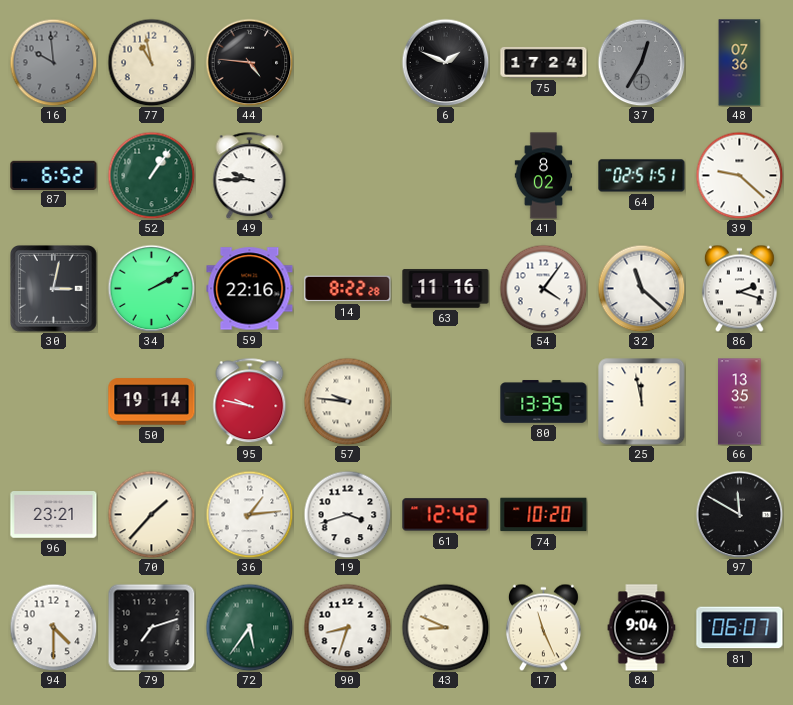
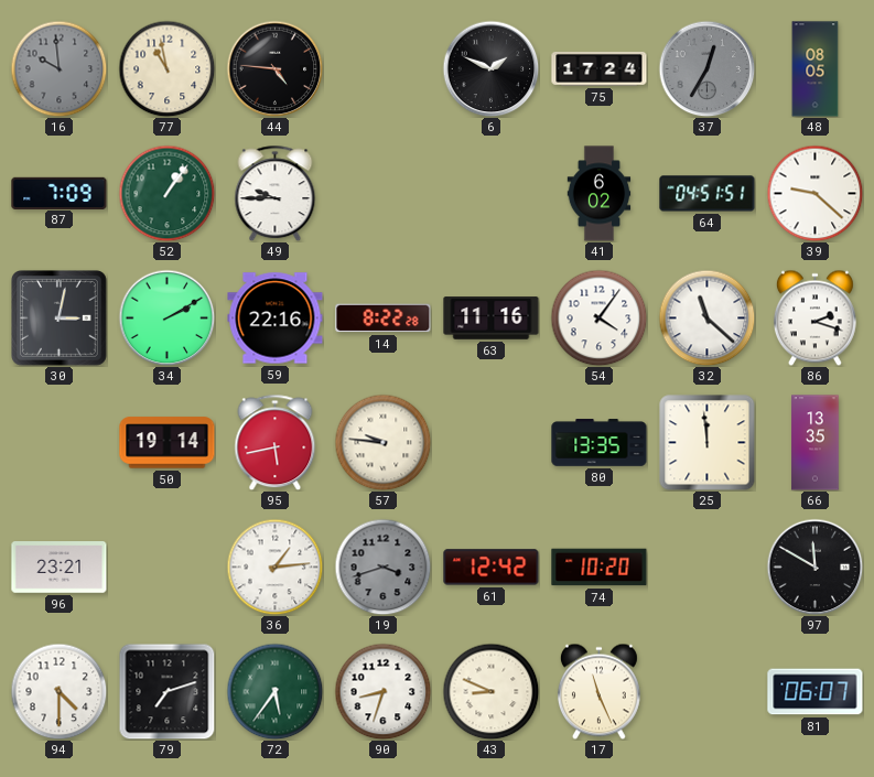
48: 07:36 -> 08:05
87: 6:52 -> 7:09
41: 8:02 -> 6:02
64: 02:51 -> 04:51
95: 9:47 -> 5:43
25: 11:58 -> 11:59
70: 1:37 -> none
19 dial: white -> grey
84: 9:04 -> none
